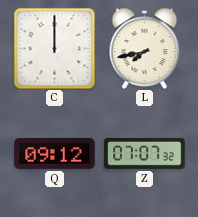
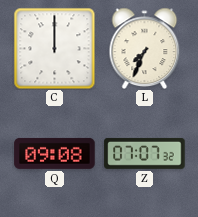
L: 7:43 -> 7:34
Q: 09:12 -> 09:08
